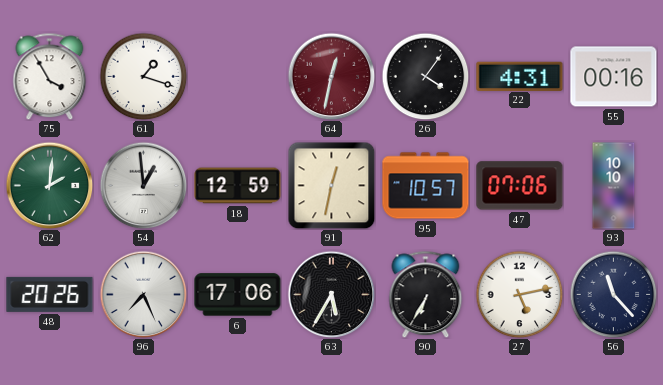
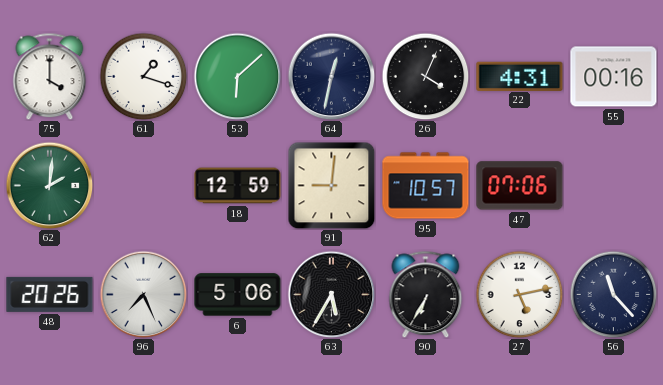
75: 3:55 -> 4:00
53: none -> 6:08
64 dial: burgundy -> navy
26: 4:06 -> 4:04
54: 12:59 -> none
91: 12:32 -> 9:01
93: 10:10 -> none
6: 17:06 -> 5:06
